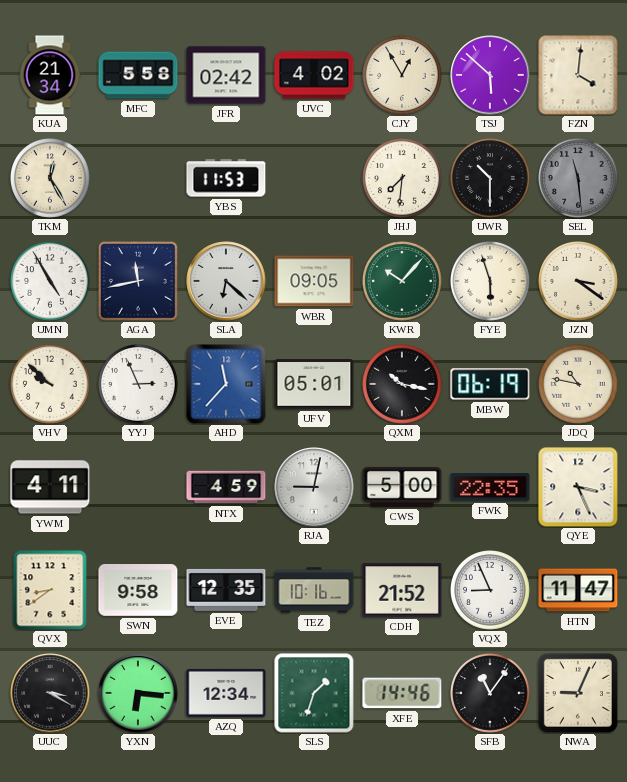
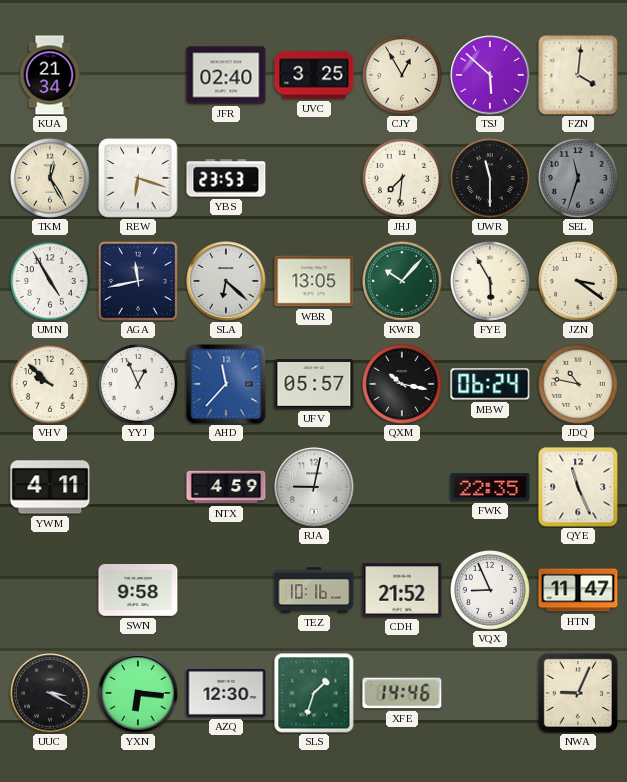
MFC: 5:58 -> none
JFR: 02:42 -> 02:40
UVC: 4:02 -> 3:25
REW: none -> 6:18
YBS: 11:53 -> 23:53
UWR: 10:30 -> 11:30
SEL: 11:29 -> 11:33
WBR: 09:05 -> 13:05
FYE: 5:57 -> 5:55
YYJ: 2:56 -> 12:56
UFV: 05:01 -> 05:57
MBW: 06:19 -> 06:24
CWS: 5:00 -> none
QYE: 3:26 -> 11:26
QVX: 8:39 -> none
EVE: 12:35 -> none
AZQ: 12:34 -> 12:30
SFB: 11:06 -> none
